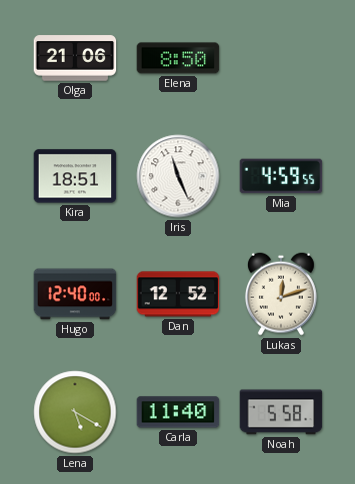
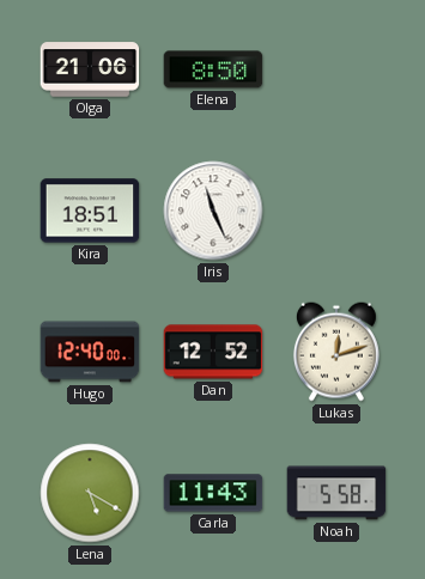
Mia: 4:59 -> none
Carla: 11:40 -> 11:43
